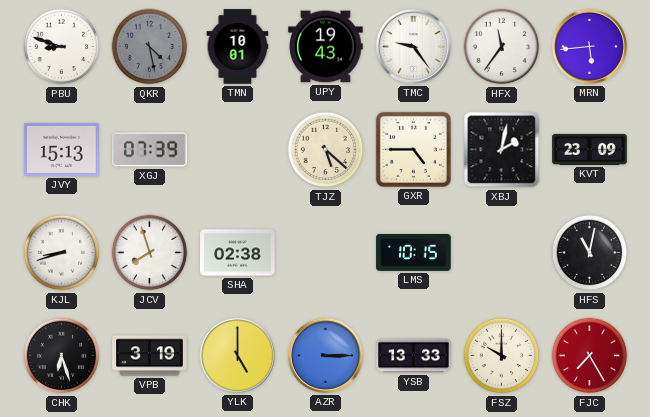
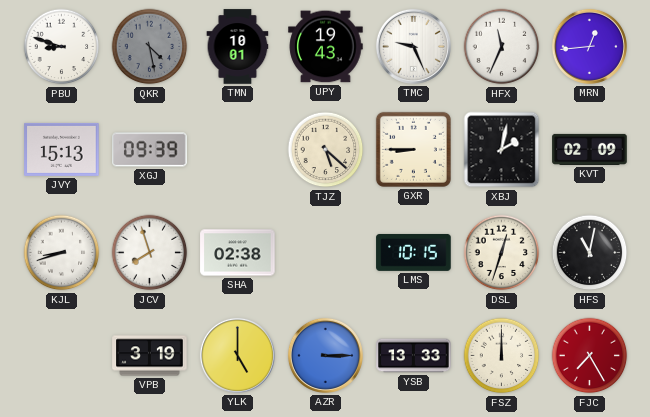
TMC: 9:24 -> 9:26
HFX: 11:36 -> 11:34
MRN: 5:44 -> 12:44
XGJ: 07:39 -> 09:39
GXR: 4:45 -> 8:45
KVT: 23:09 -> 02:09
DSL: none -> 12:33
CHK: 6:27 -> none
FSZ: 10:00 -> 12:00
